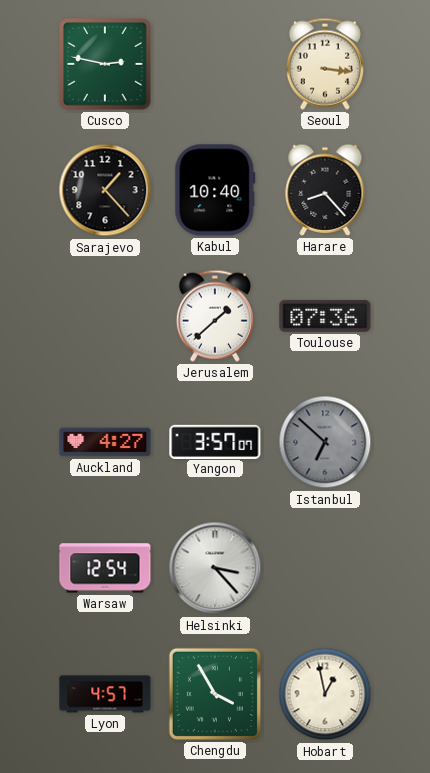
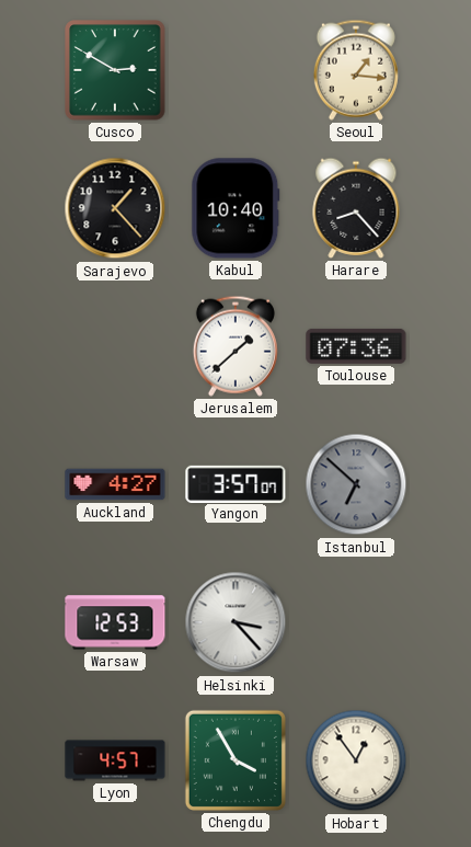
Cusco: 2:47 -> 2:50
Seoul: 3:16 -> 1:16
Warsaw: 12:54 -> 12:53
Hobart: 12:58 -> 12:54
